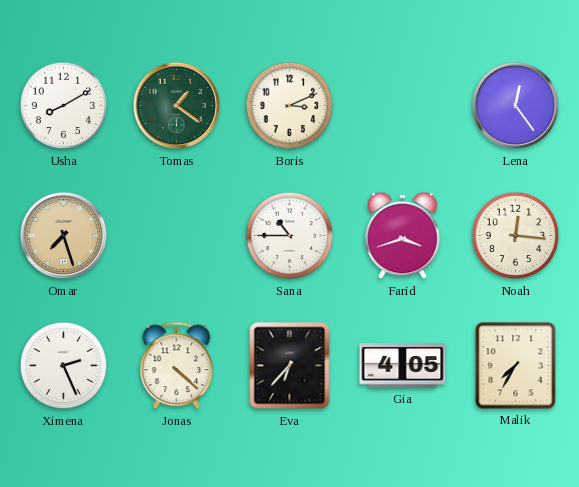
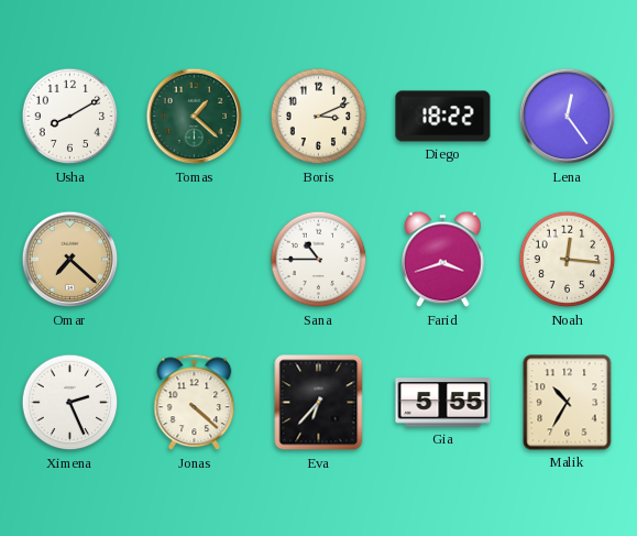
Tomas: 1:21 -> 1:22
Diego: none -> 18:22
Omar: 7:27 -> 7:22
Gia: 4:05 -> 5:55
Malik: 7:35 -> 10:35
